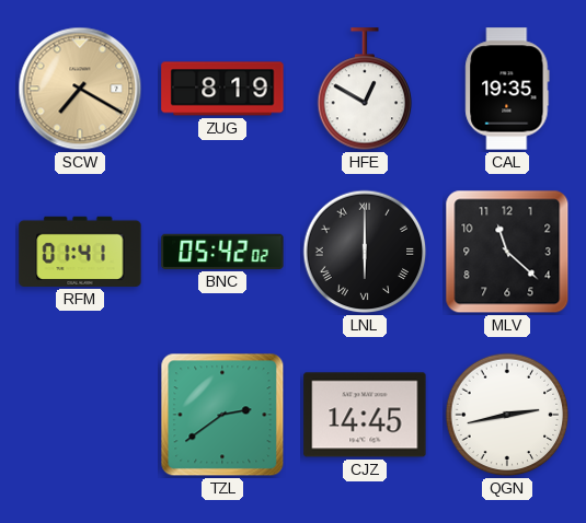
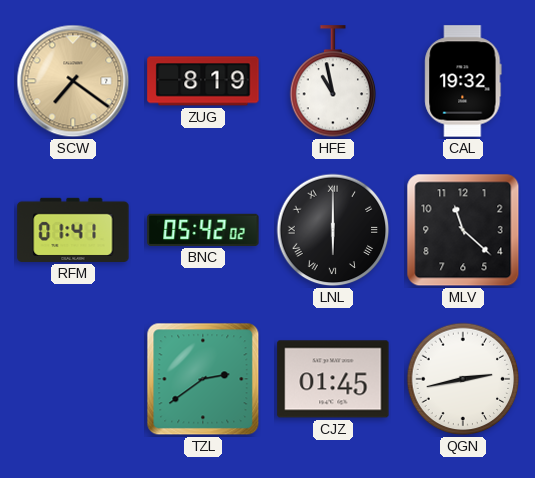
SCW: 7:20 -> 7:21
HFE: 12:50 -> 10:58
CAL: 19:35 -> 19:32
CJZ: 14:45 -> 01:45
